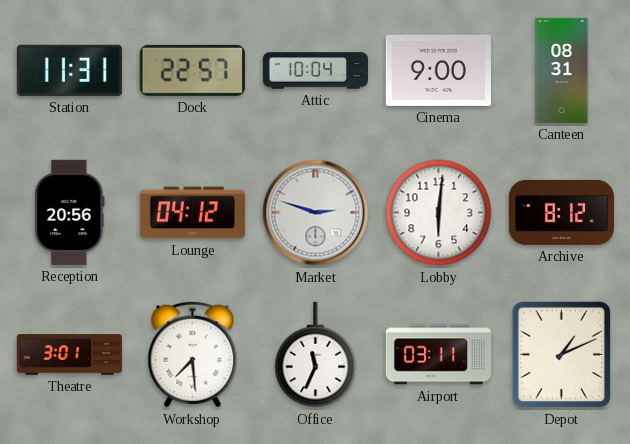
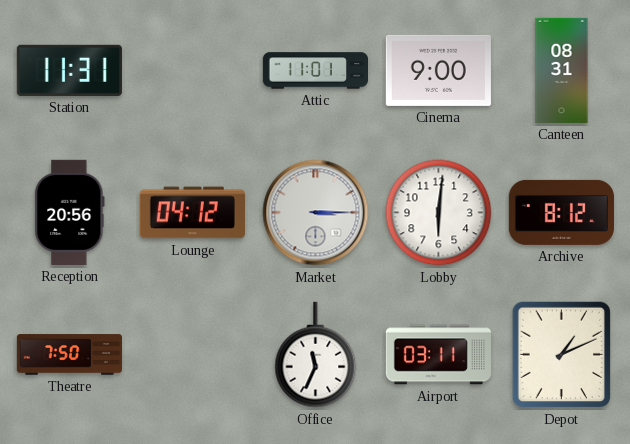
Dock: 22:57 -> none
Attic: 10:04 -> 11:01
Market: 2:48 -> 3:15
Theatre: 3:01 -> 7:50
Workshop: 7:29 -> none
